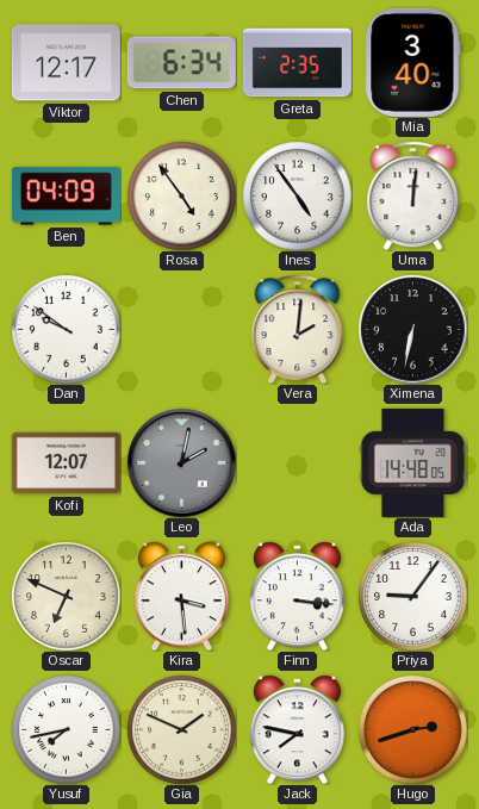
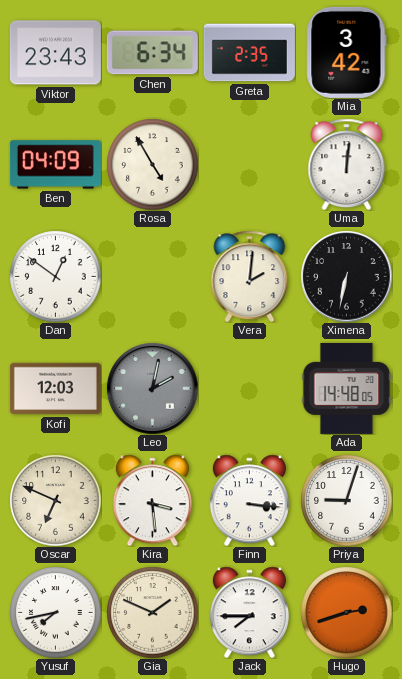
Viktor: 12:17 -> 23:43
Mia: 3:40 -> 3:42
Rosa: 4:54 -> 4:55
Ines: 4:54 -> none
Dan: 9:51 -> 12:51
Kofi: 12:07 -> 12:03
Priya: 9:06 -> 9:03
Jack: 7:47 -> 7:45
